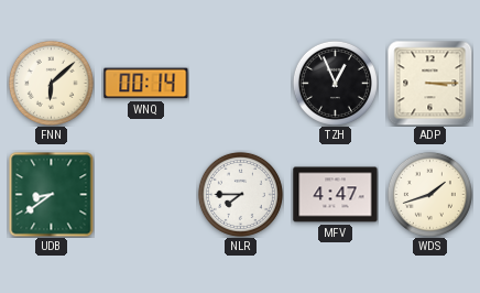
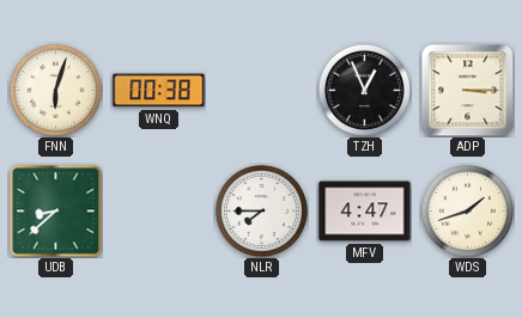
FNN: 6:08 -> 6:03
WNQ: 00:14 -> 00:38
UDB: 8:39 -> 8:38
